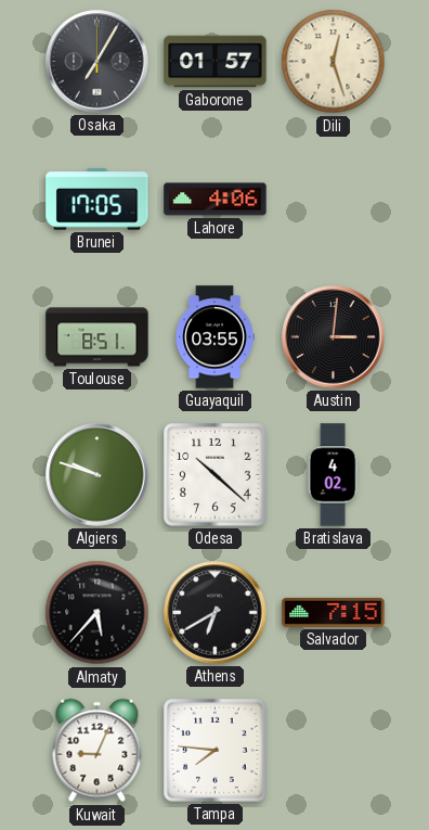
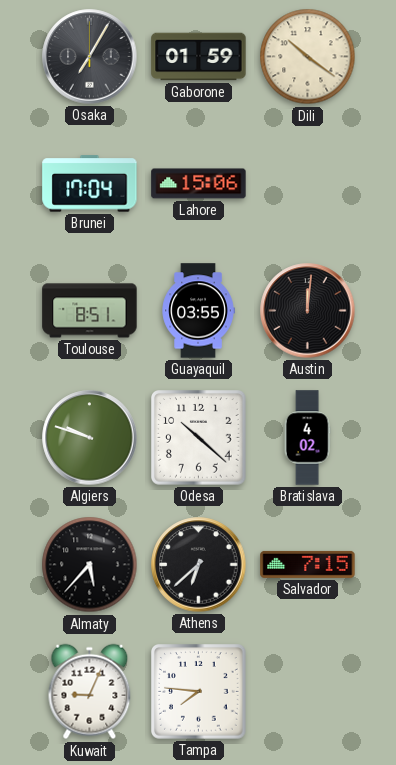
Gaborone: 01:57 -> 01:59
Dili: 12:27 -> 10:21
Brunei: 17:05 -> 17:04
Lahore: 4:06 -> 15:06
Austin: 3:01 -> 12:01
Athens: 6:40 -> 6:38
